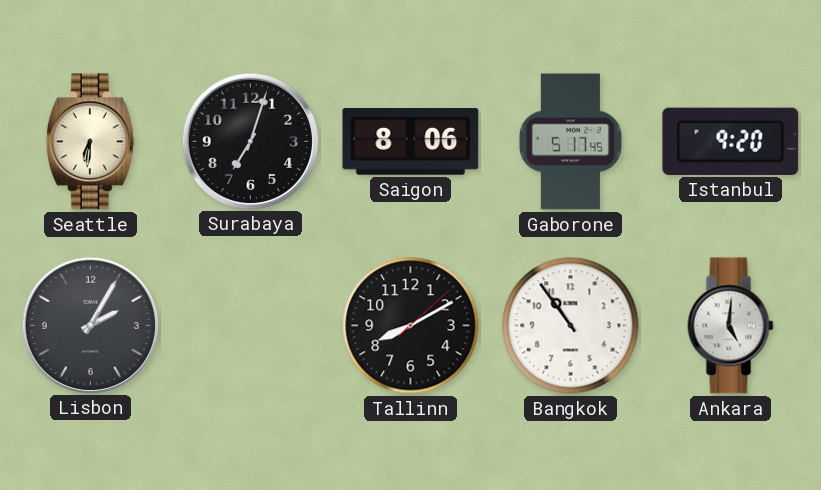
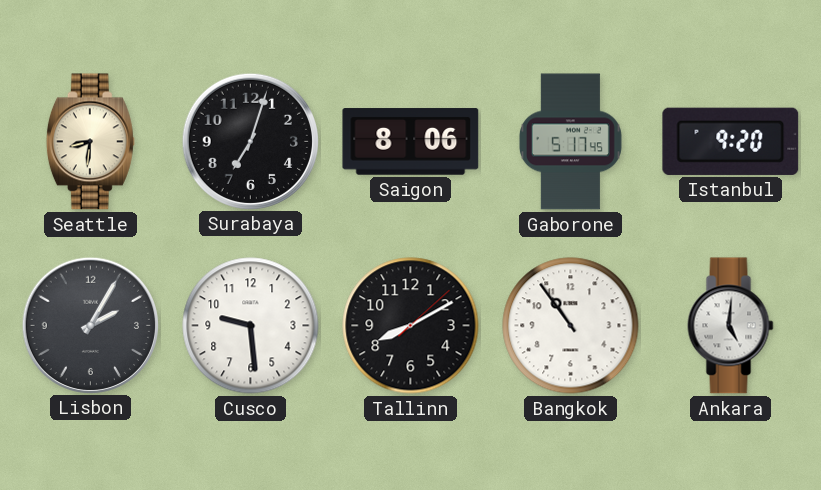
Seattle: 6:31 -> 8:31
Cusco: none -> 9:29
